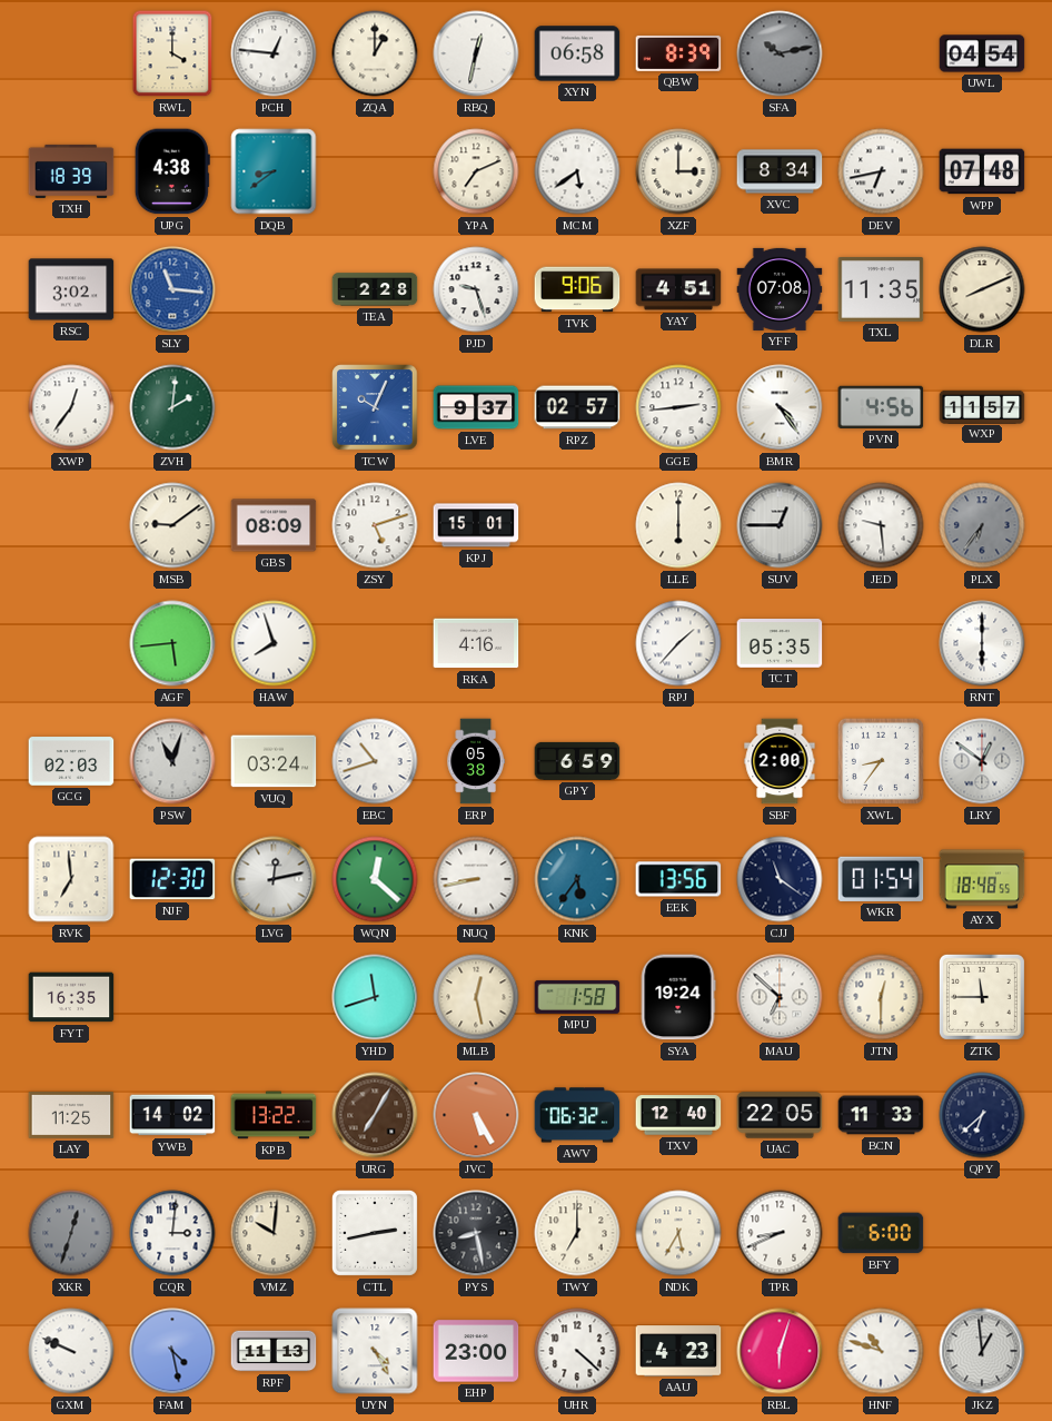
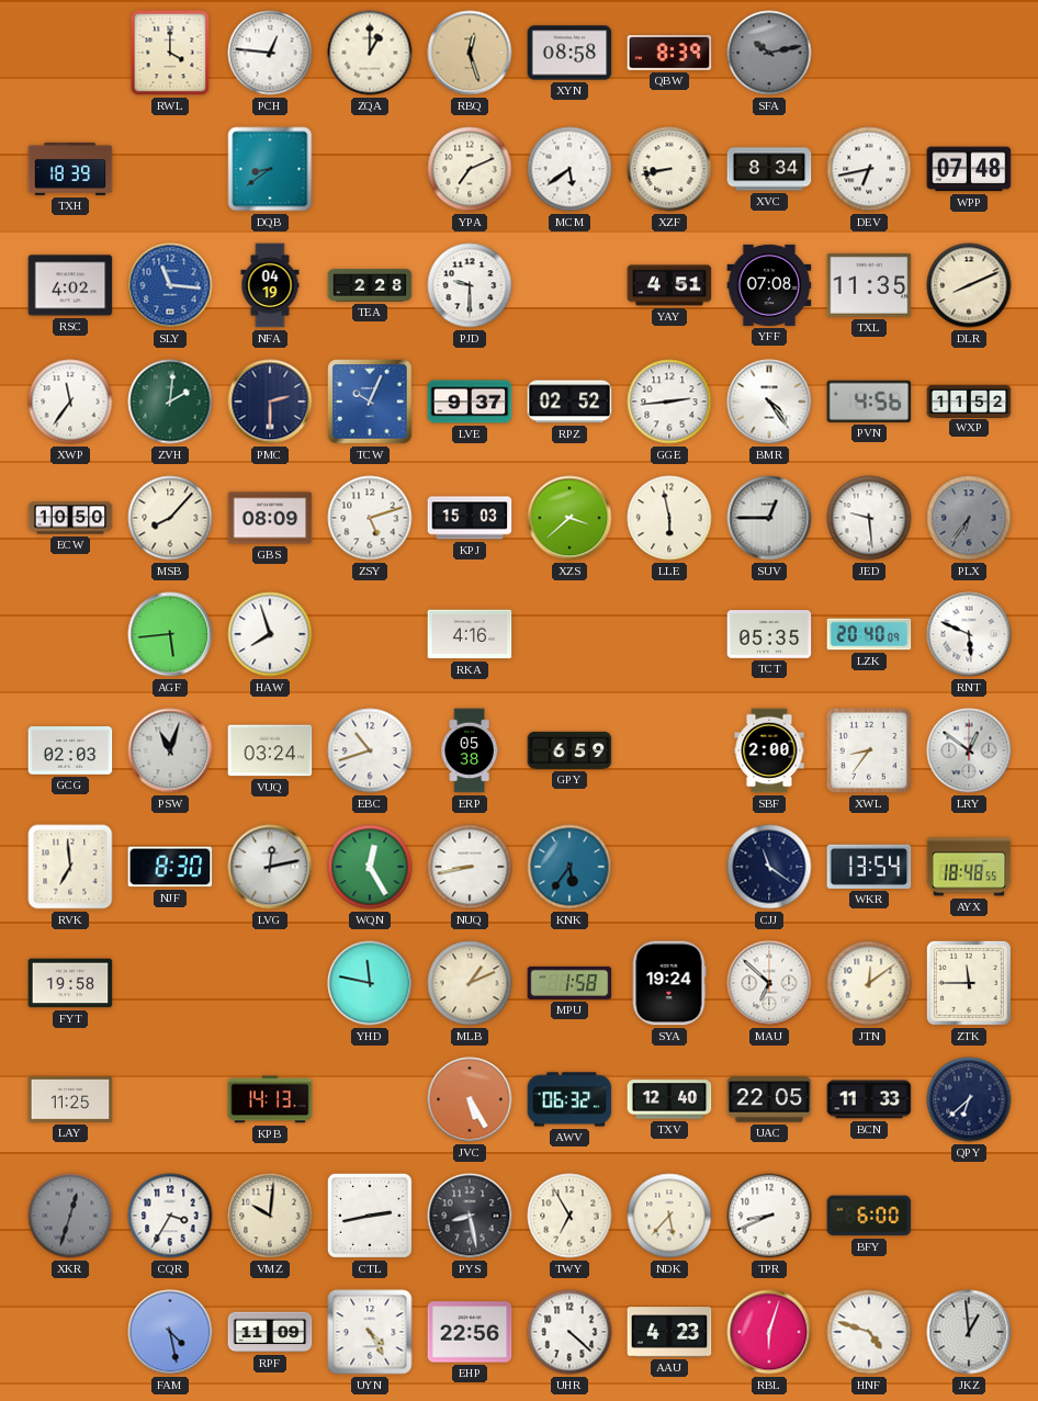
RBQ: 12:32 -> 12:27
RBQ dial: white -> champagne
XYN: 06:58 -> 08:58
UWL: 04:54 -> none
UPG: 4:38 -> none
XZF: 3:00 -> 8:43
RSC: 3:02 -> 4:02
NFA: none -> 04:19
PJD: 9:27 -> 9:30
TVK: 9:06 -> none
XWP: 12:36 -> 11:36
PMC: none -> 2:30
RPZ: 02:57 -> 02:52
WXP: 11:57 -> 11:52
ECW: none -> 10:50
MSB: 9:09 -> 8:07
KPJ: 15:01 -> 15:03
XZS: none -> 3:38
LLE: 6:00 -> 5:58
RPJ: 1:37 -> none
LZK: none -> 20:40
RNT: 6:00 -> 5:49
NJF: 12:30 -> 8:30
WQN: 12:22 -> 12:25
EEK: 13:56 -> none
WKR: 01:54 -> 13:54
FYT: 16:35 -> 19:58
YHD: 11:42 -> 11:47
MLB: 12:28 -> 1:11
JTN: 12:30 -> 12:09
YWB: 14:02 -> none
KPB: 13:22 -> 14:13
URG: 7:05 -> none
CQR: 3:01 -> 3:35
TWY: 7:00 -> 6:55
NDK: 5:35 -> 5:37
GXM: 9:49 -> none
RPF: 11:13 -> 11:09
EHP: 23:00 -> 22:56
HNF: 10:48 -> 4:48
